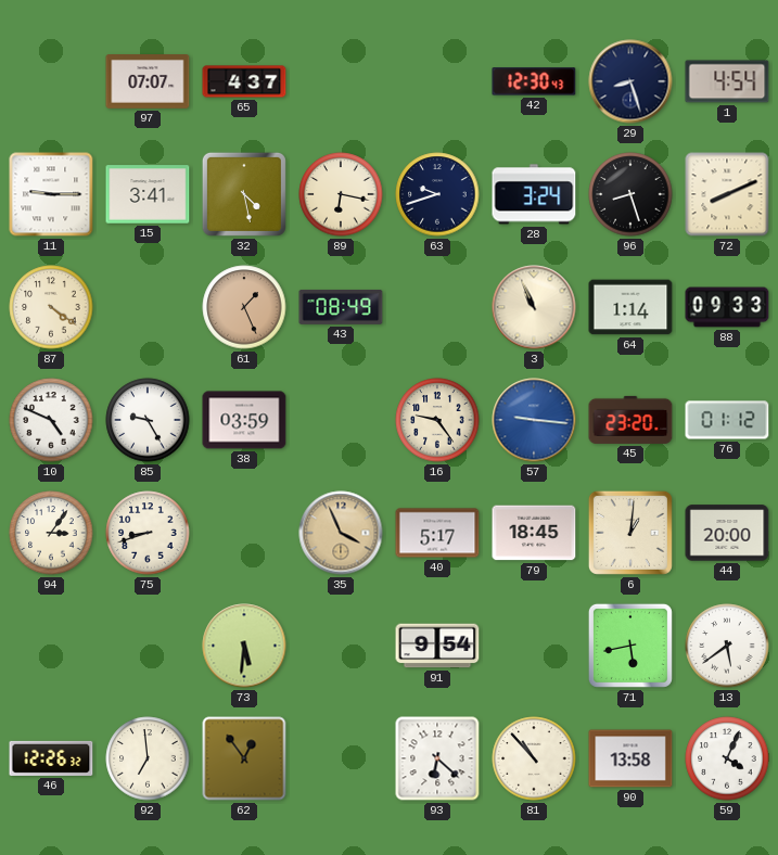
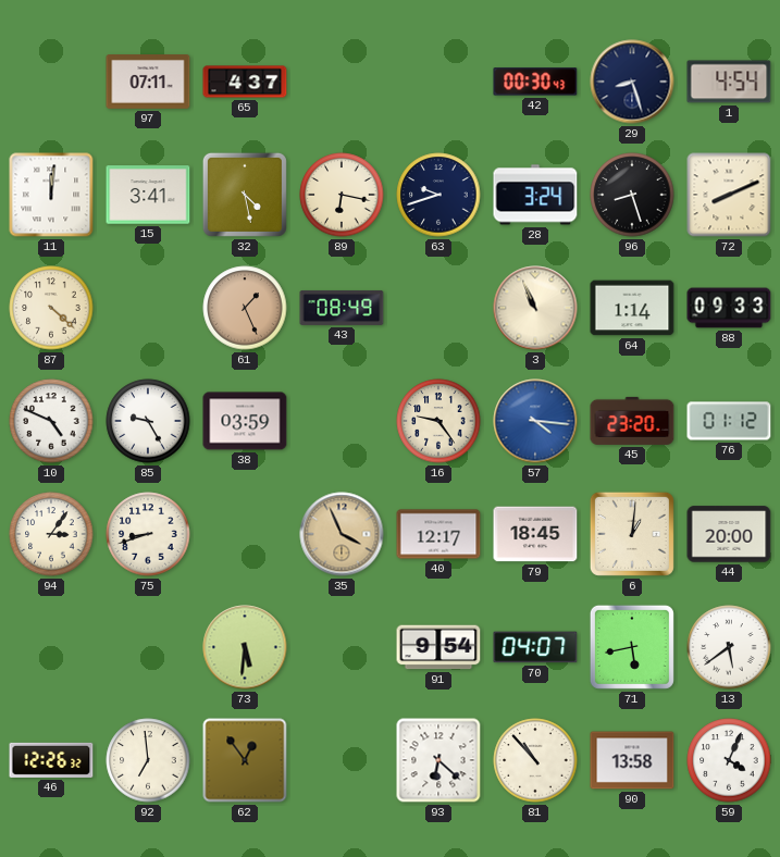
97: 07:07 -> 07:11
42: 12:30 -> 00:30
11: 9:15 -> 12:01
87: 4:21 -> 4:22
57: 9:16 -> 4:16
40: 5:17 -> 12:17
70: none -> 04:07
